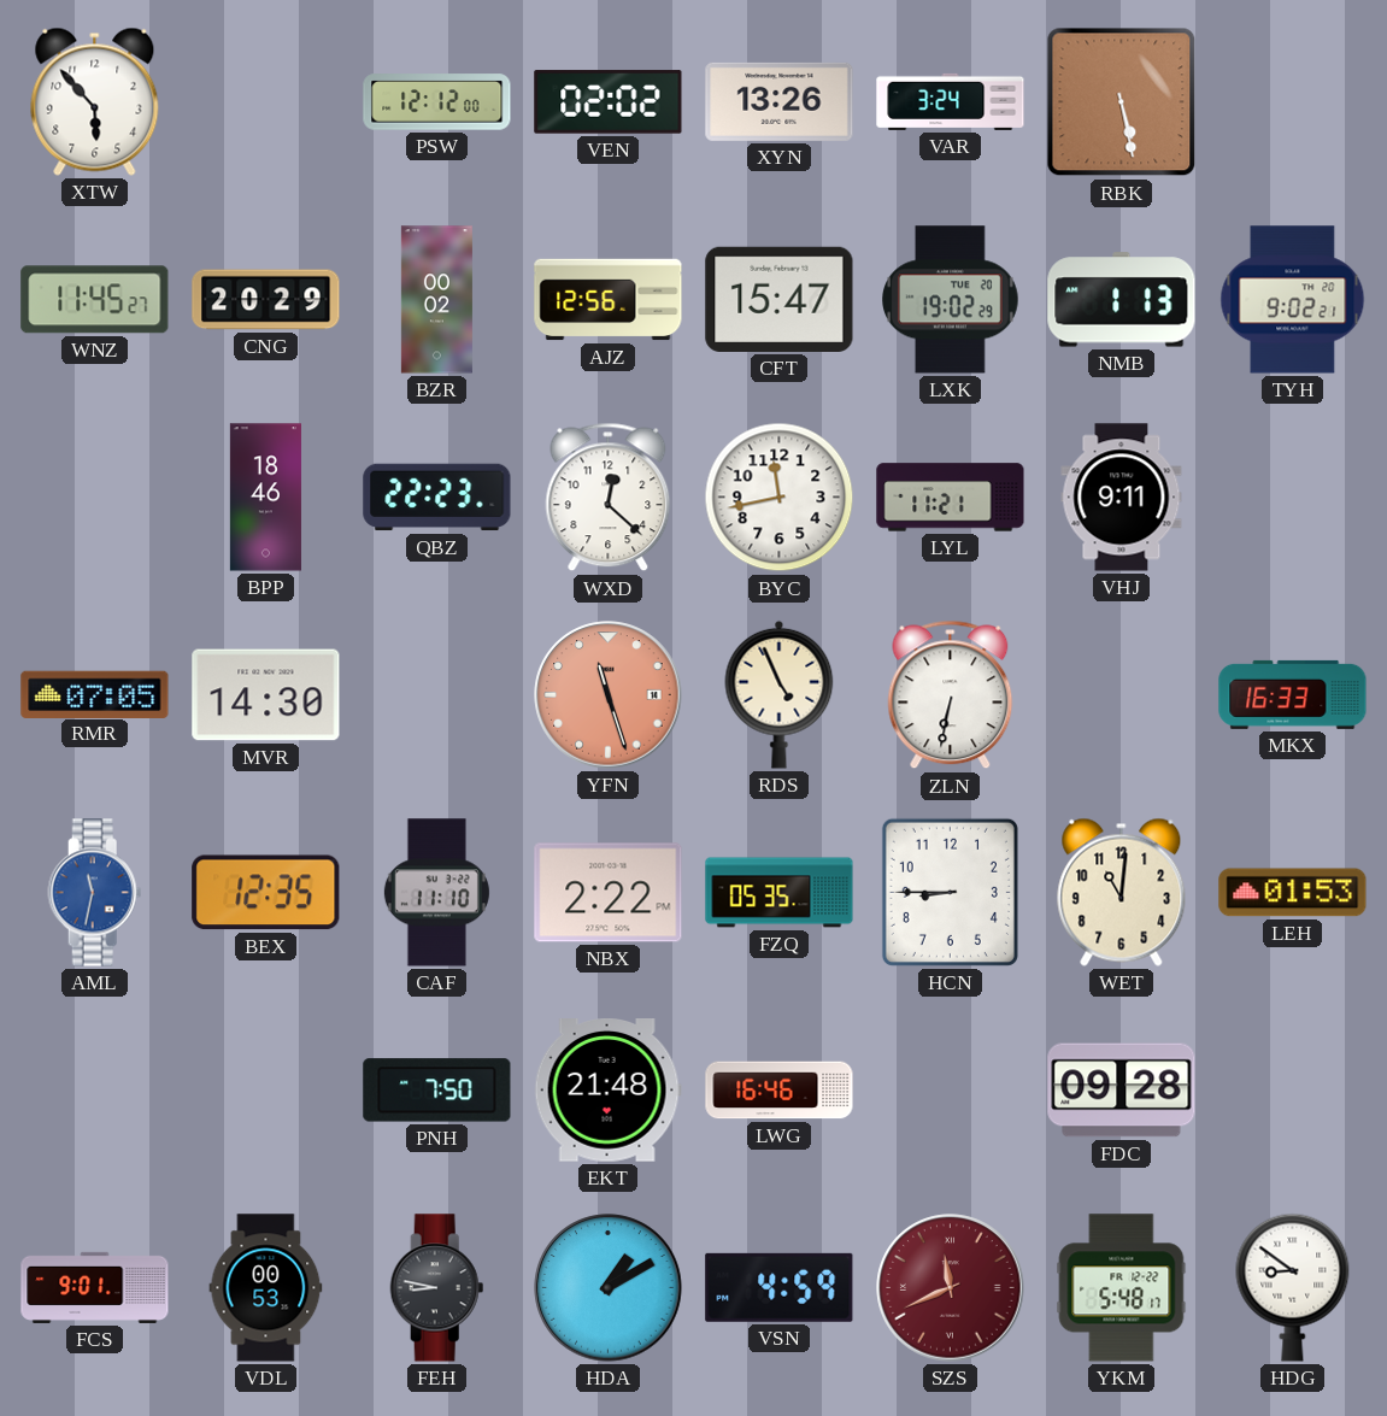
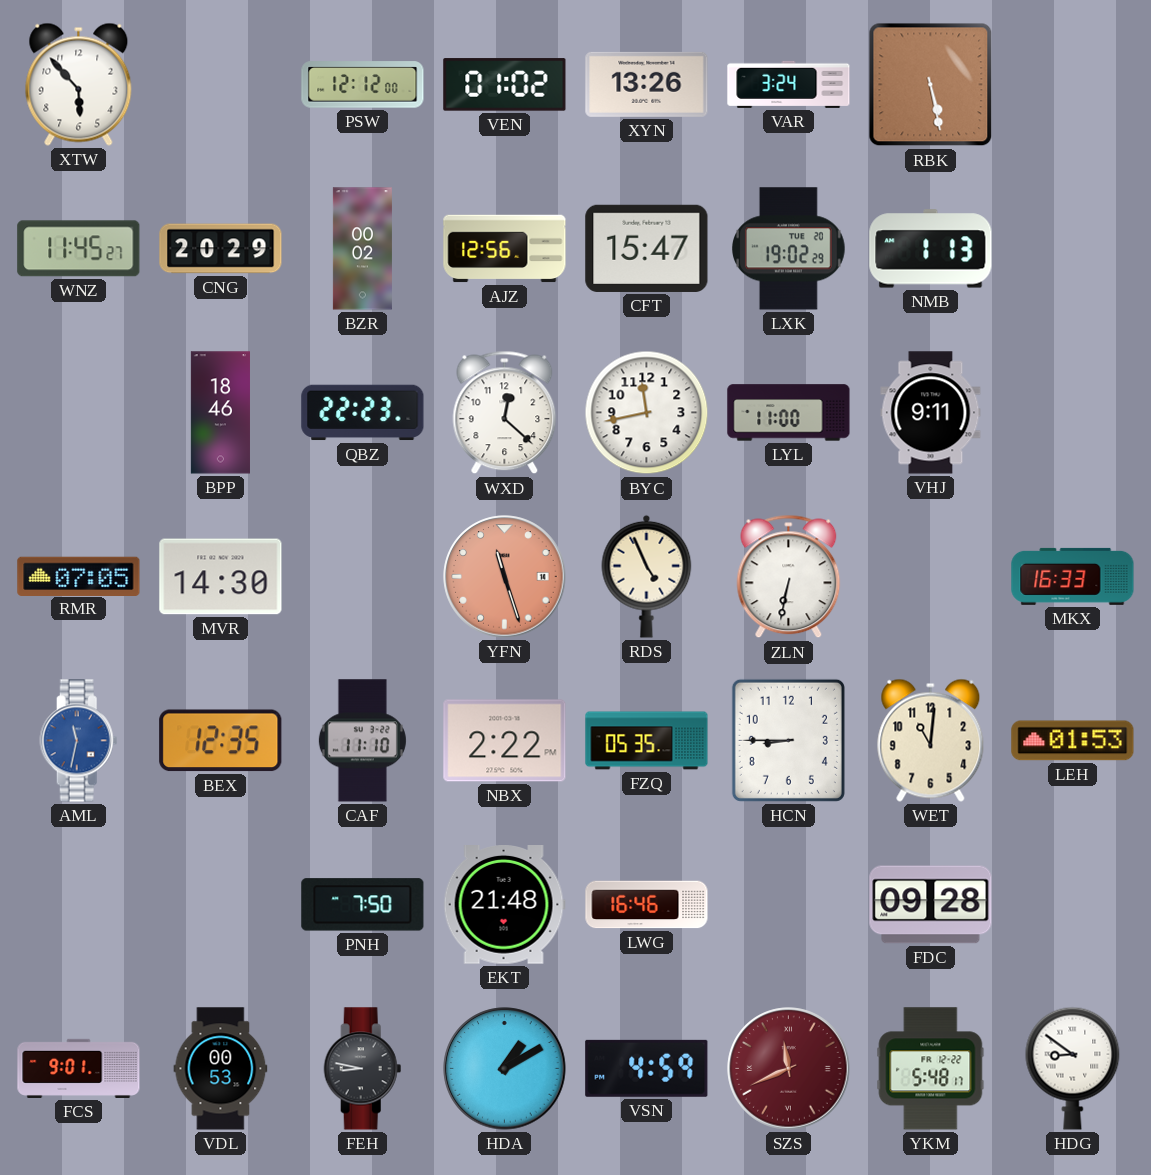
VEN: 02:02 -> 01:02
TYH: 9:02 -> none
LYL: 11:21 -> 11:00
